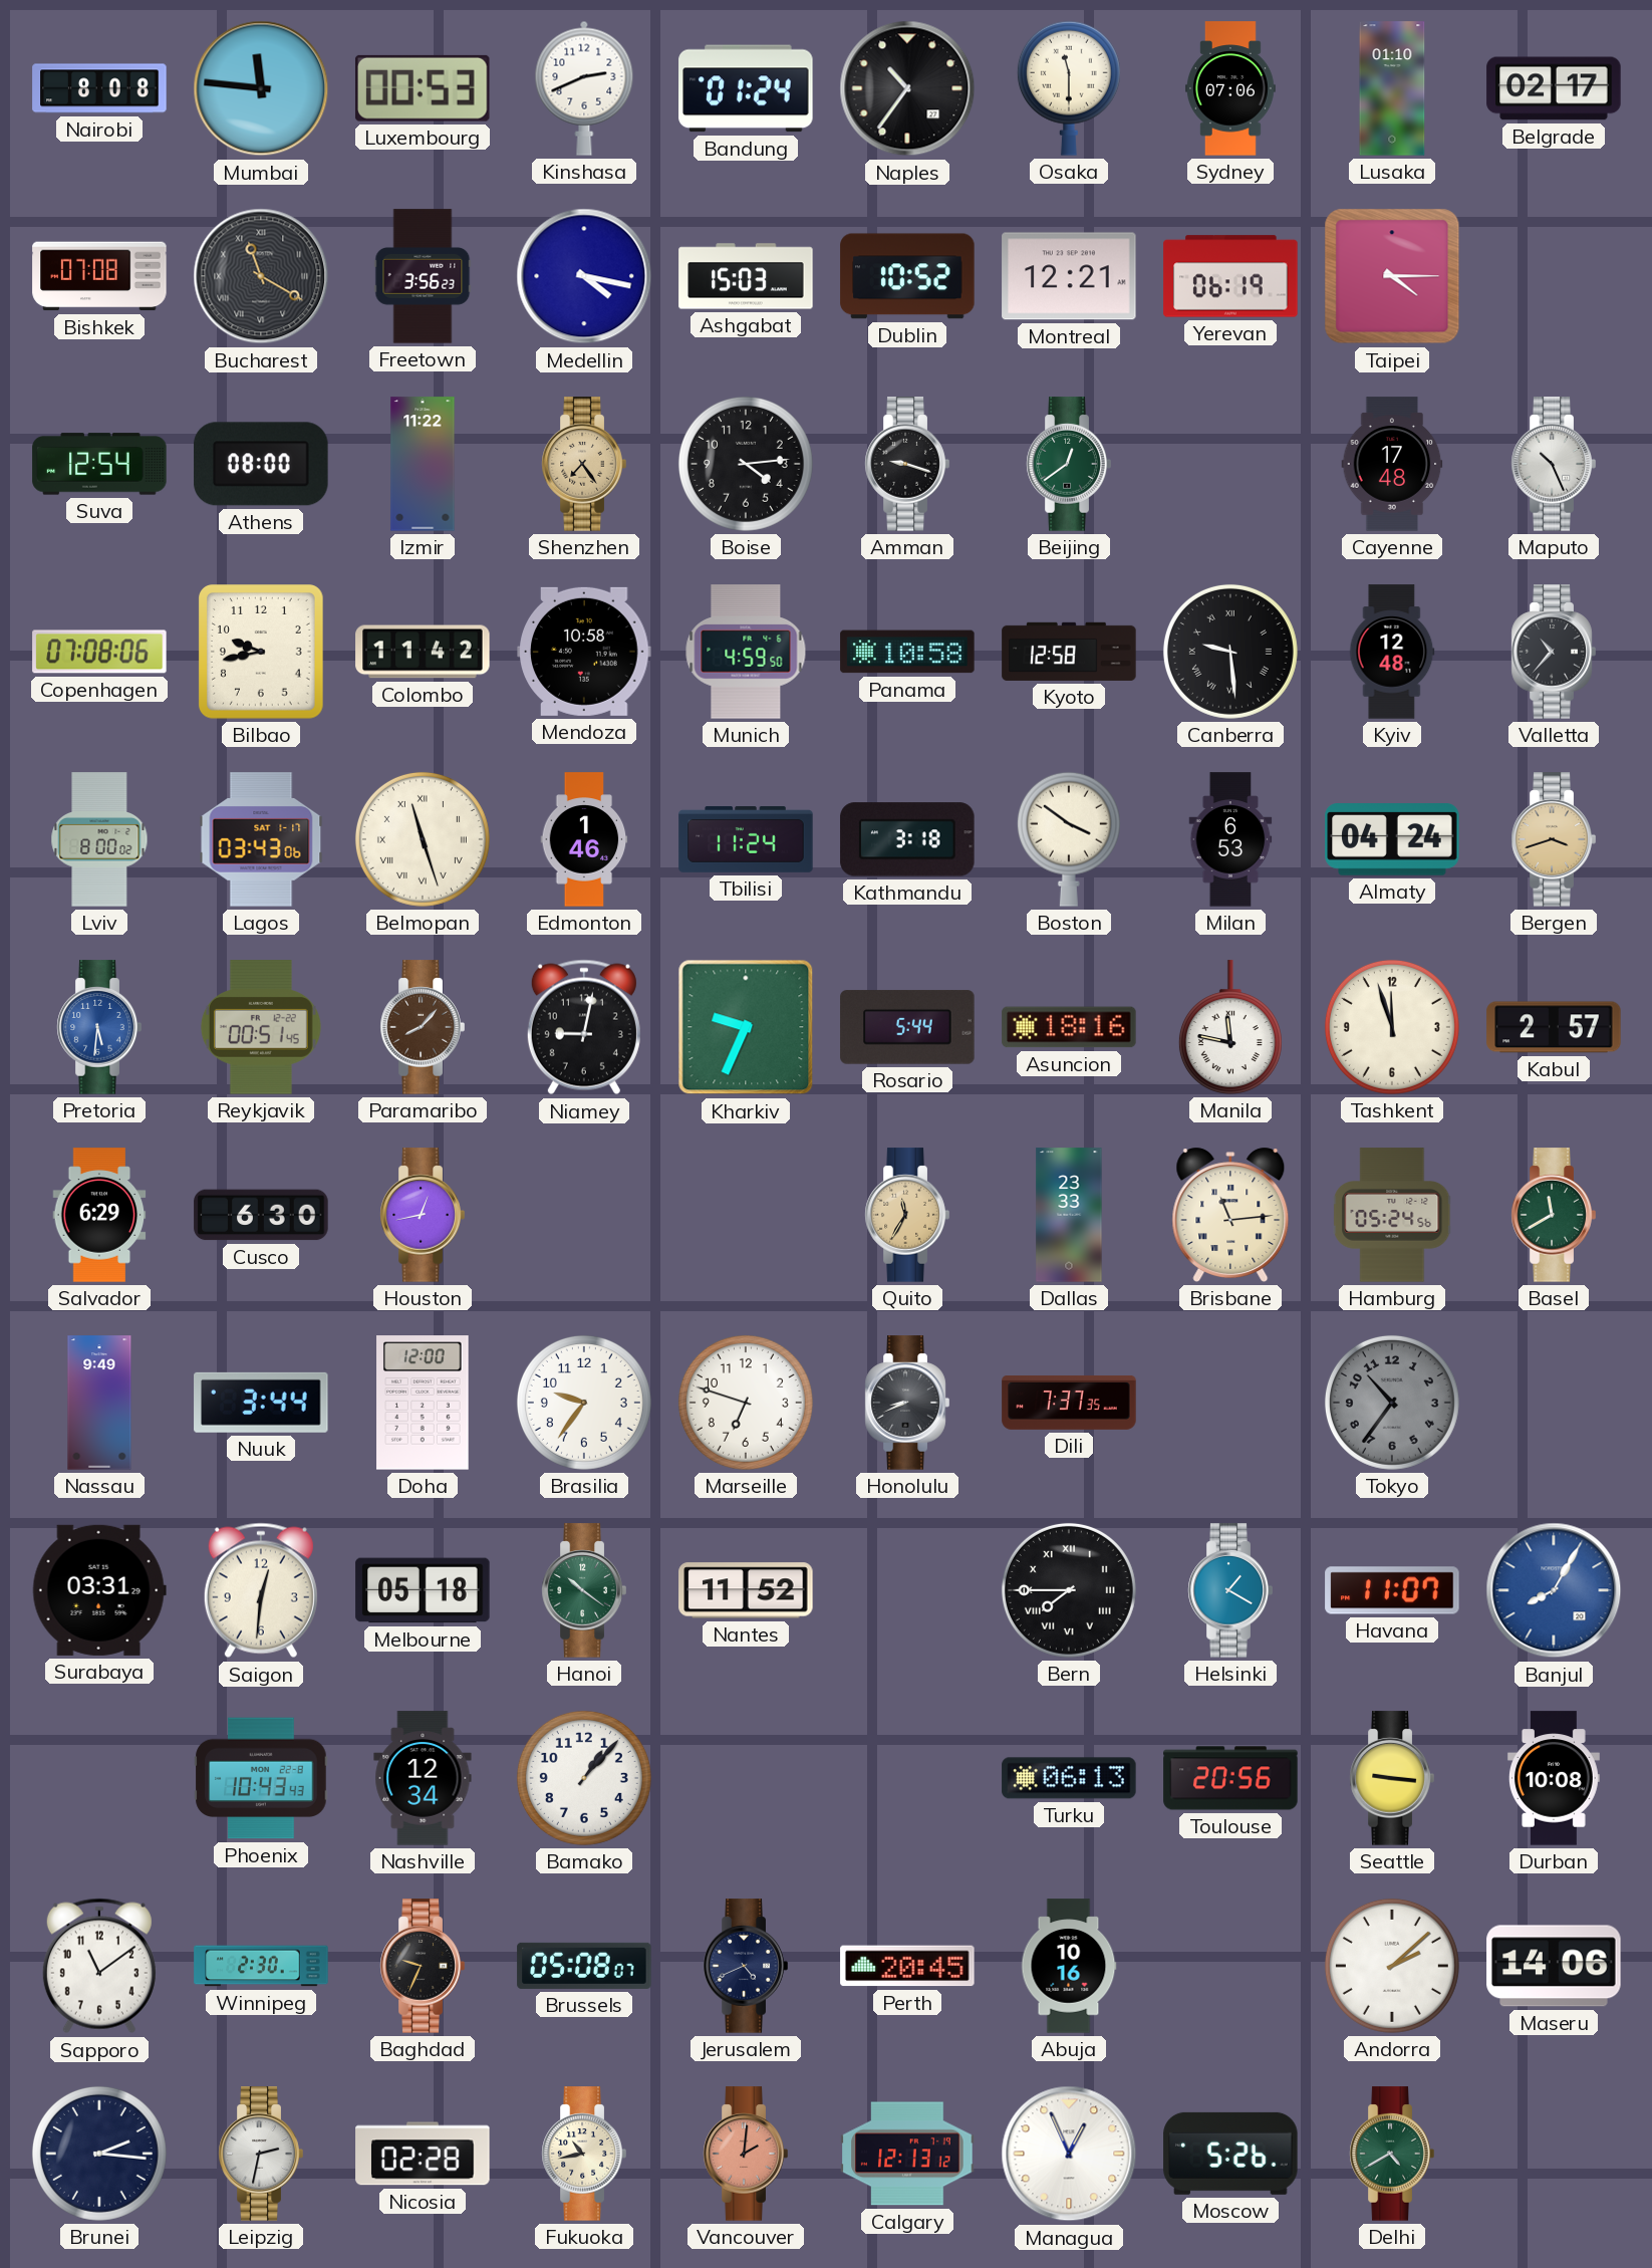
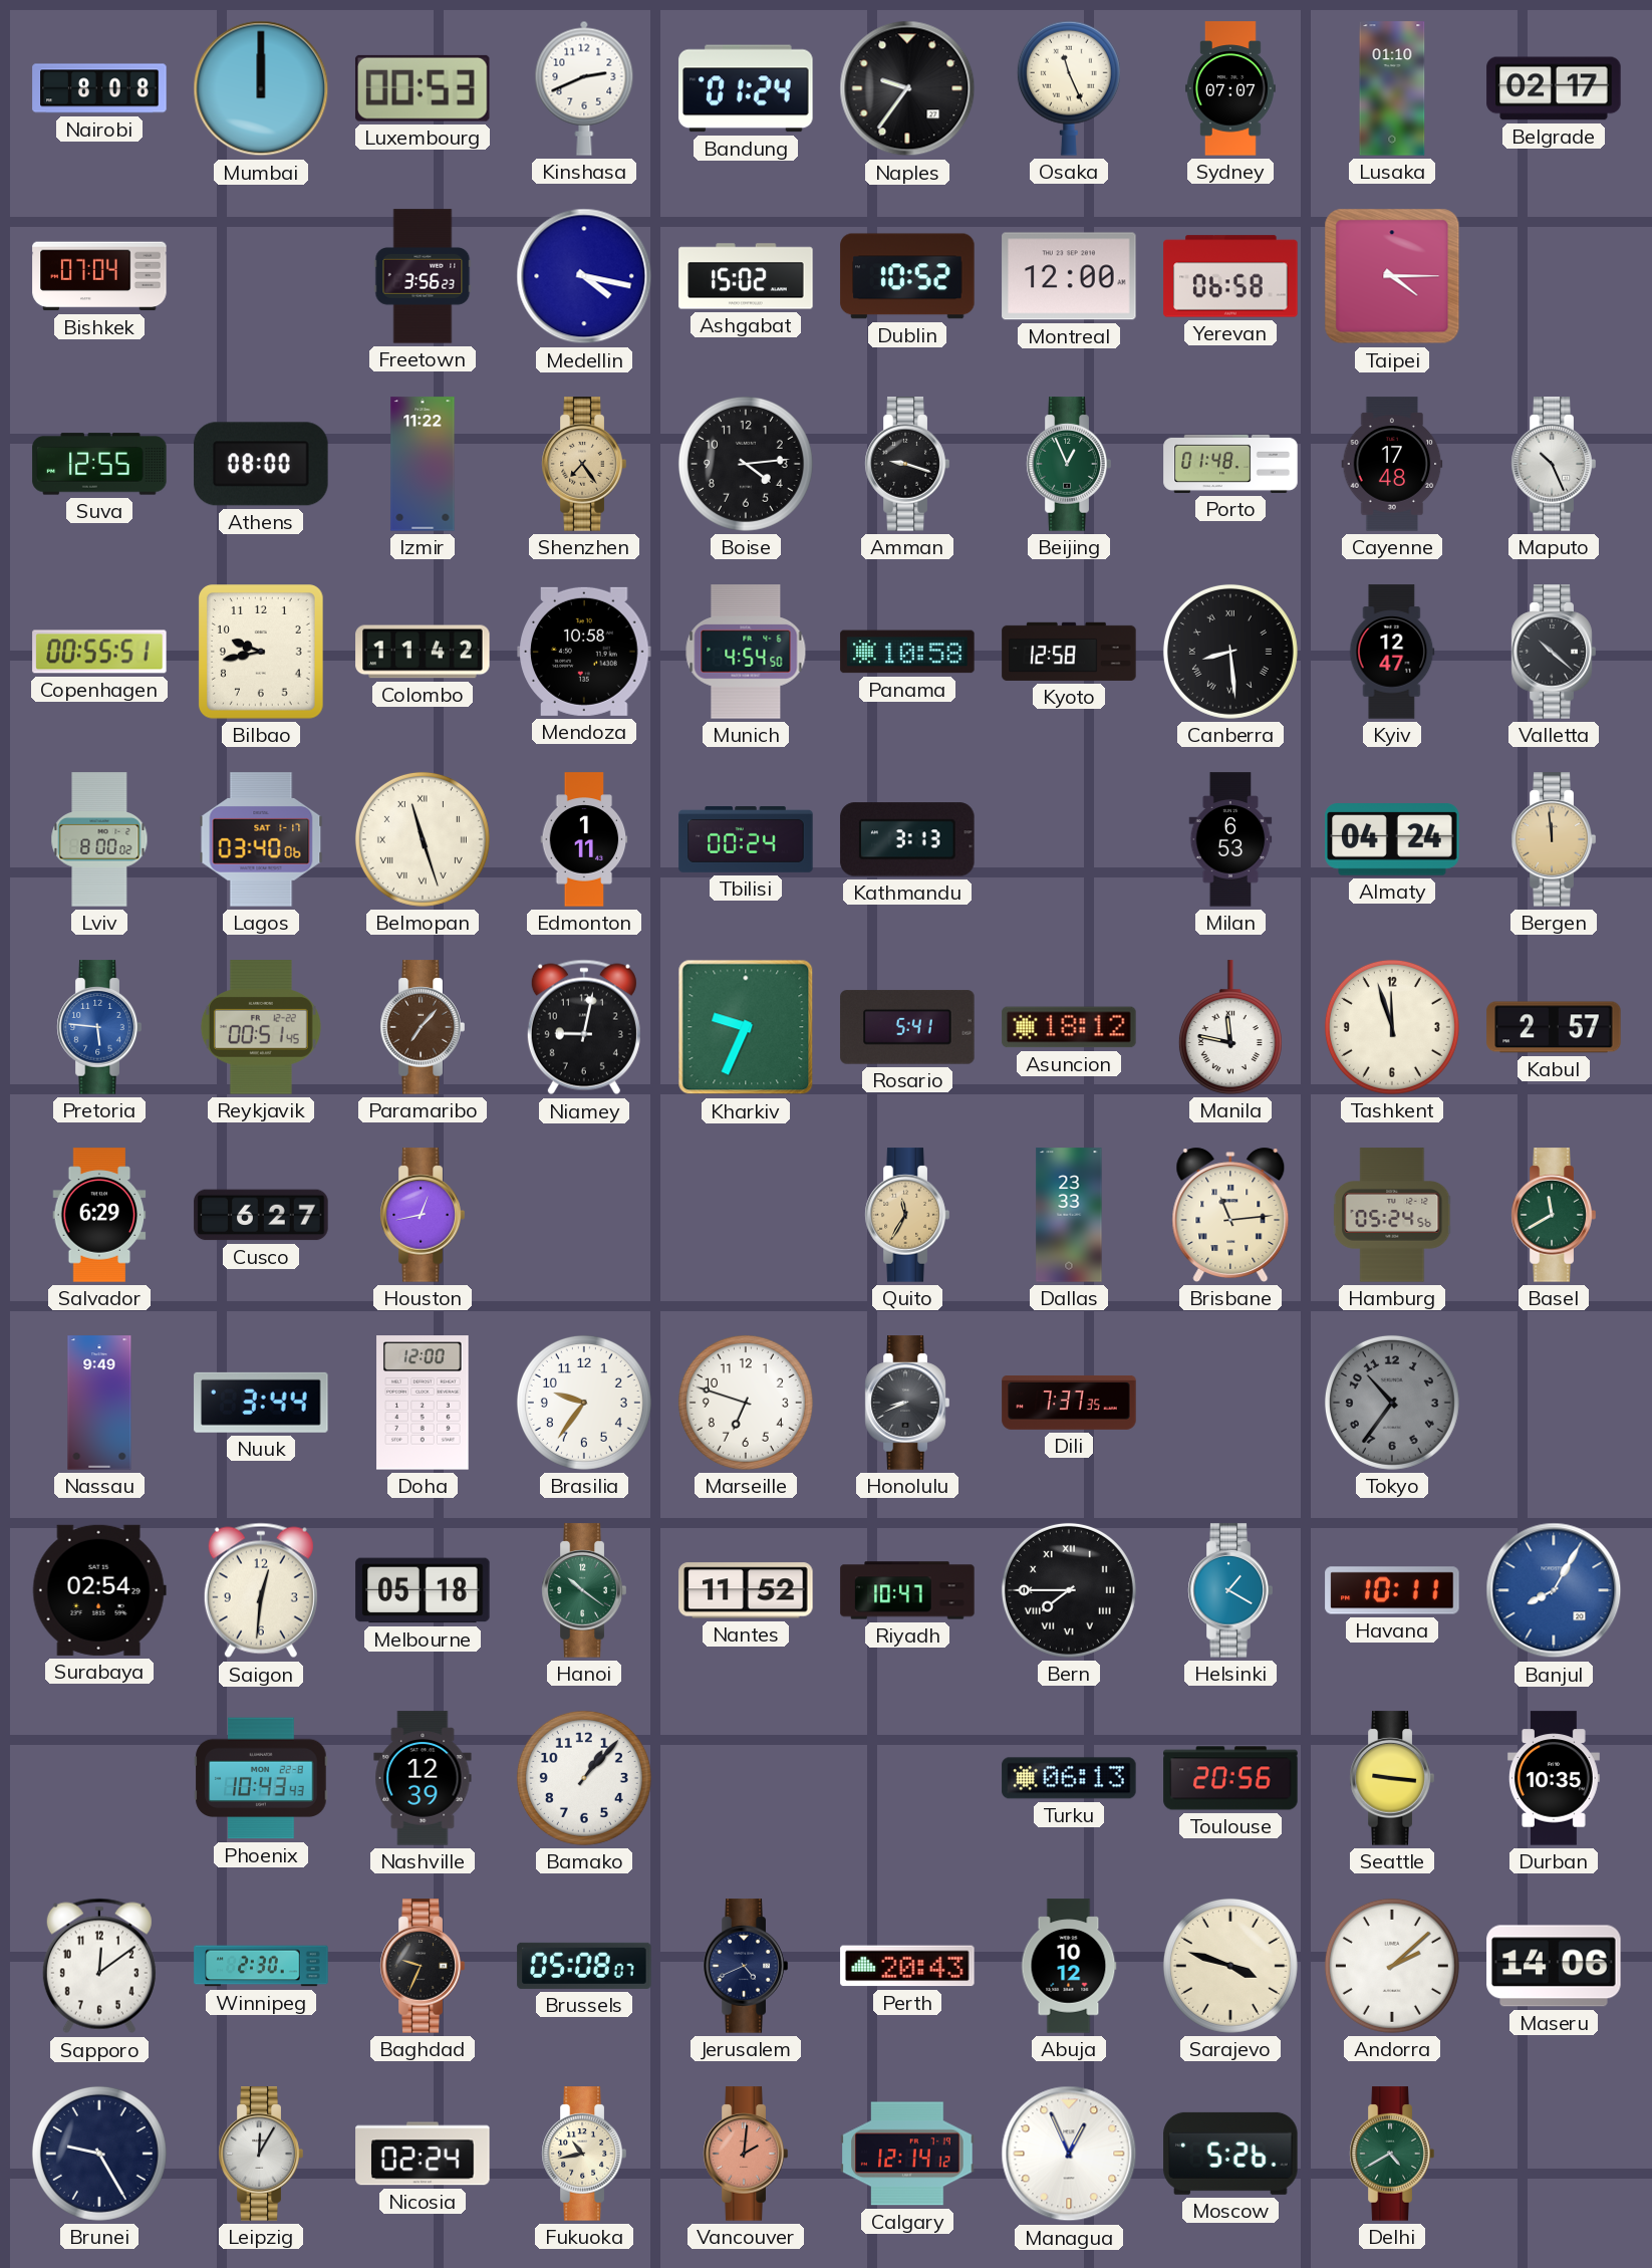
Mumbai: 11:46 -> 12:00
Naples: 10:36 -> 9:36
Osaka: 11:30 -> 11:26
Sydney: 07:06 -> 07:07
Bishkek: 07:08 -> 07:04
Bucharest: 11:20 -> none
Ashgabat: 15:03 -> 15:02
Montreal: 12:21 -> 12:00
Yerevan: 06:19 -> 06:58
Suva: 12:54 -> 12:55
Beijing: 12:39 -> 12:56
Porto: none -> 01:48
Copenhagen: 07:08 -> 00:55
Munich: 4:59 -> 4:54
Canberra: 9:29 -> 8:29
Kyiv: 12:48 -> 12:47
Valletta: 10:37 -> 10:22
Lagos: 03:43 -> 03:40
Edmonton: 1:46 -> 1:11
Tbilisi: 11:24 -> 00:24
Kathmandu: 3:18 -> 3:13
Boston: 3:51 -> none
Bergen: 3:42 -> 11:59
Pretoria: 5:31 -> 5:46
Paramaribo: 8:07 -> 7:07
Rosario: 5:44 -> 5:41
Asuncion: 18:16 -> 18:12
Cusco: 6:30 -> 6:27
Surabaya: 03:31 -> 02:54
Riyadh: none -> 10:47
Havana: 11:07 -> 10:11
Nashville: 12:34 -> 12:39
Durban: 10:08 -> 10:35
Sapporo: 11:09 -> 12:09
Perth: 20:45 -> 20:43
Abuja: 10:16 -> 10:12
Sarajevo: none -> 3:48
Brunei: 2:16 -> 9:25
Leipzig: 2:32 -> 12:05
Nicosia: 02:28 -> 02:24
Calgary: 12:13 -> 12:14
